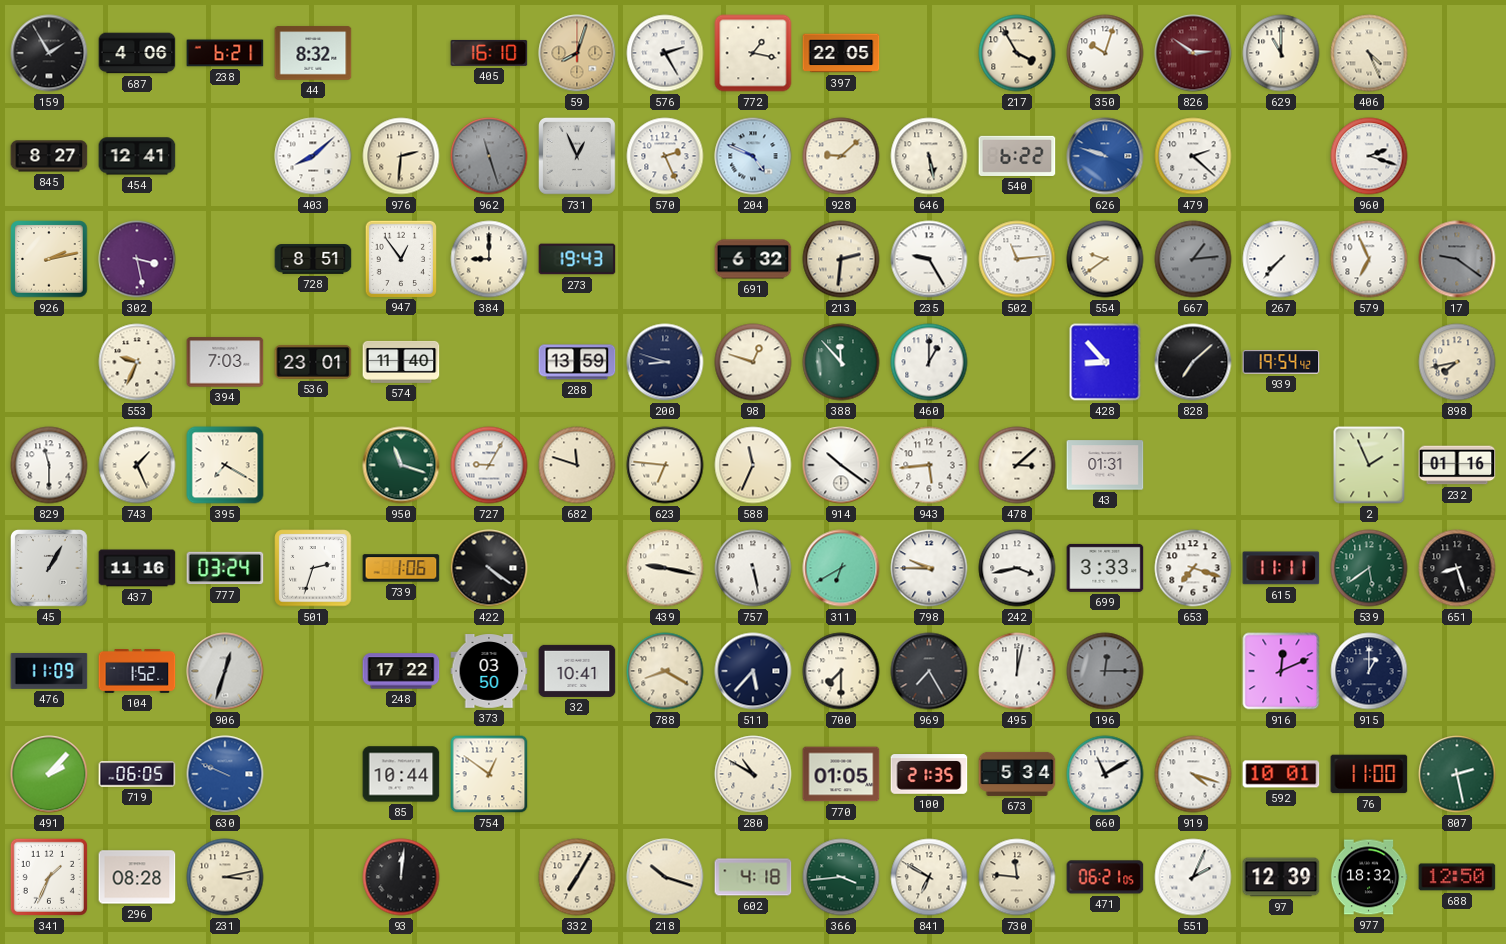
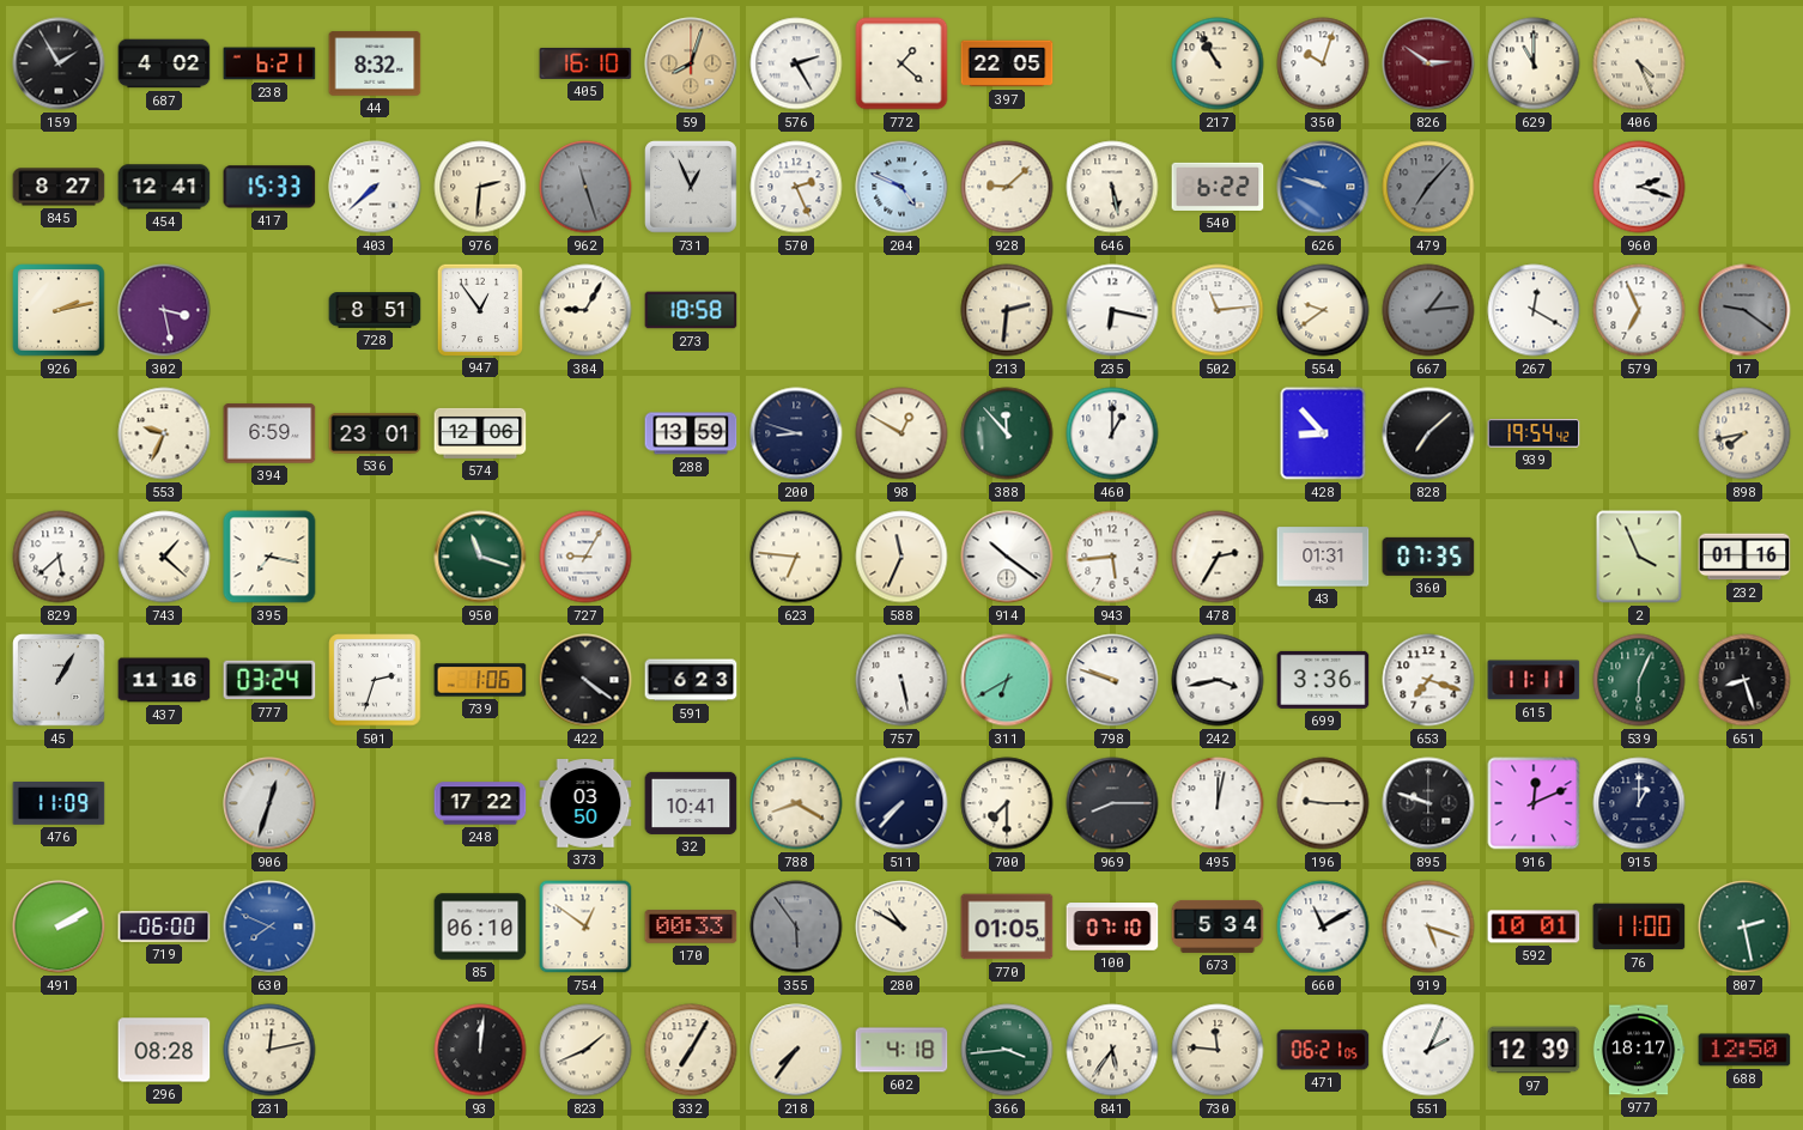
687: 4:06 -> 4:02
772: 1:17 -> 1:22
217: 3:55 -> 10:55
417: none -> 15:33
403: 8:08 -> 7:38
479: 2:22 -> 7:07
479 dial: white -> grey
384: 9:00 -> 9:05
273: 19:43 -> 18:58
691: 6:32 -> none
235: 9:25 -> 6:17
267: 7:37 -> 12:20
394: 7:03 -> 6:59
574: 11:40 -> 12:06
98: 12:48 -> 12:50
829: 11:30 -> 5:38
743: 1:26 -> 1:22
395: 7:20 -> 7:17
682: 11:48 -> none
478: 3:08 -> 2:35
360: none -> 07:35
2: 1:56 -> 3:56
591: none -> 6:23
439: 9:17 -> none
798: 9:45 -> 9:48
699: 3:33 -> 3:36
539: 5:39 -> 6:04
104: 1:52 -> none
511: 5:37 -> 7:37
969: 7:25 -> 8:15
196: 12:15 -> 9:15
196 dial: grey -> cream
895: none -> 9:48
491: 2:07 -> 2:10
719: 06:05 -> 06:00
630: 9:49 -> 7:49
85: 10:44 -> 06:10
170: none -> 00:33
355: none -> 5:54
100: 21:35 -> 07:10
919: 4:18 -> 5:18
341: 1:34 -> none
231: 3:13 -> 12:13
823: none -> 1:41
218: 10:18 -> 7:36
841: 6:50 -> 5:36
977: 18:32 -> 18:17
